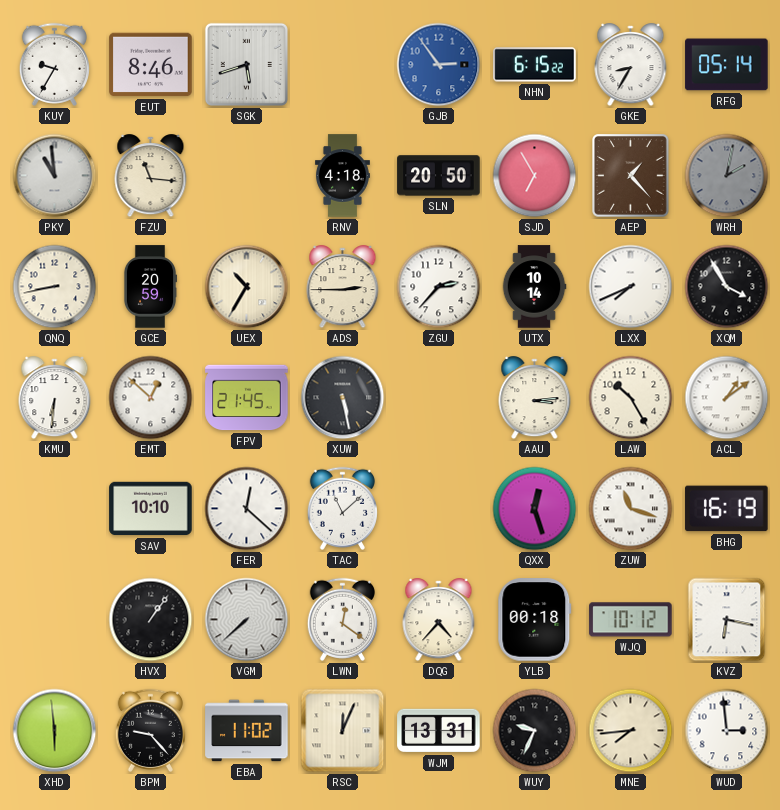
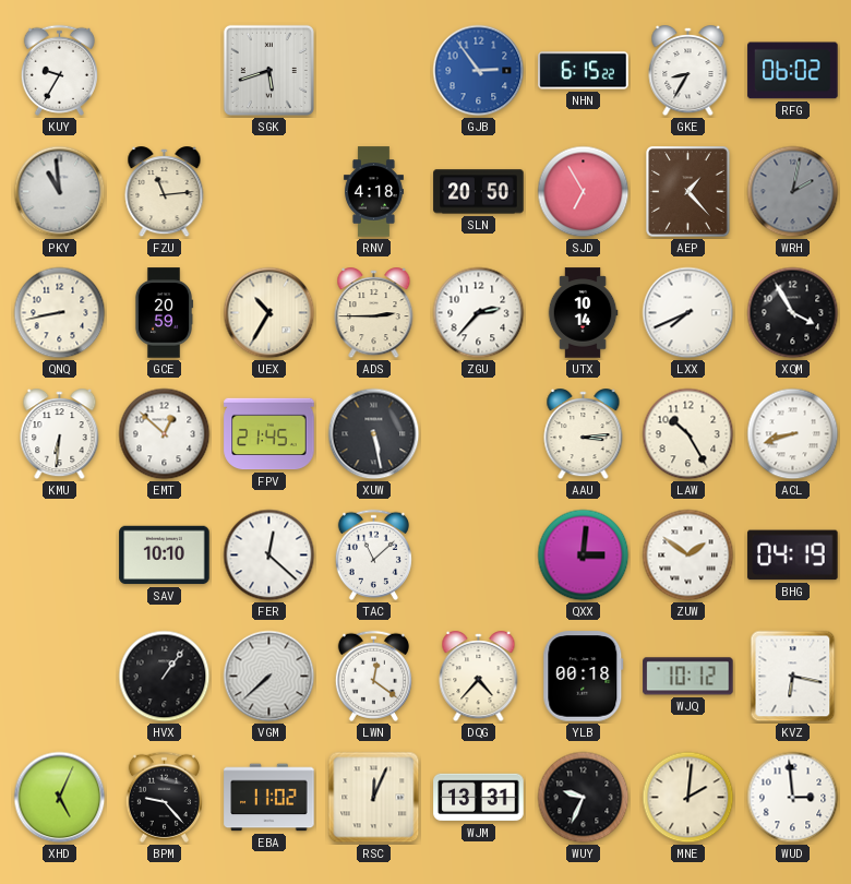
EUT: 8:46 -> none
RFG: 05:14 -> 06:02
FZU: 11:16 -> 11:14
ACL: 1:09 -> 8:42
QXX: 12:27 -> 3:01
ZUW: 11:18 -> 1:51
BHG: 16:19 -> 04:19
XHD: 5:59 -> 5:04
MNE: 7:44 -> 2:01
